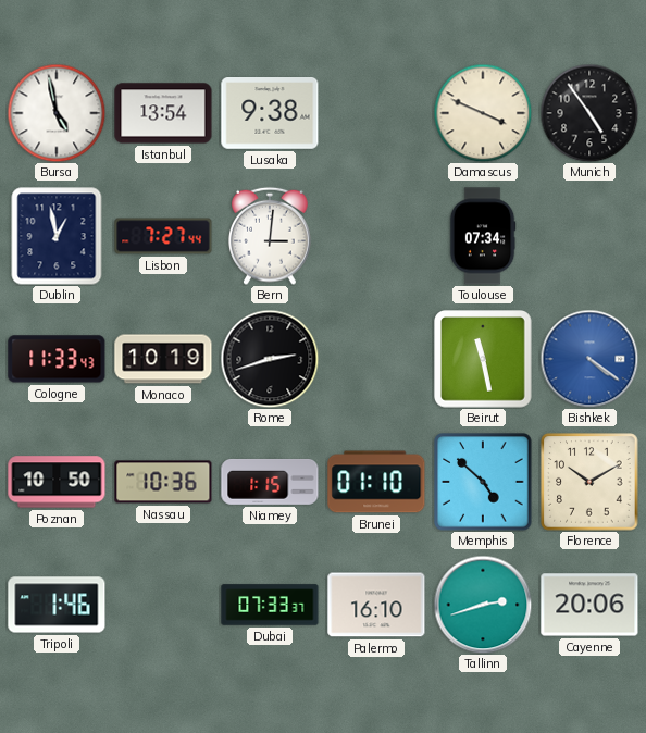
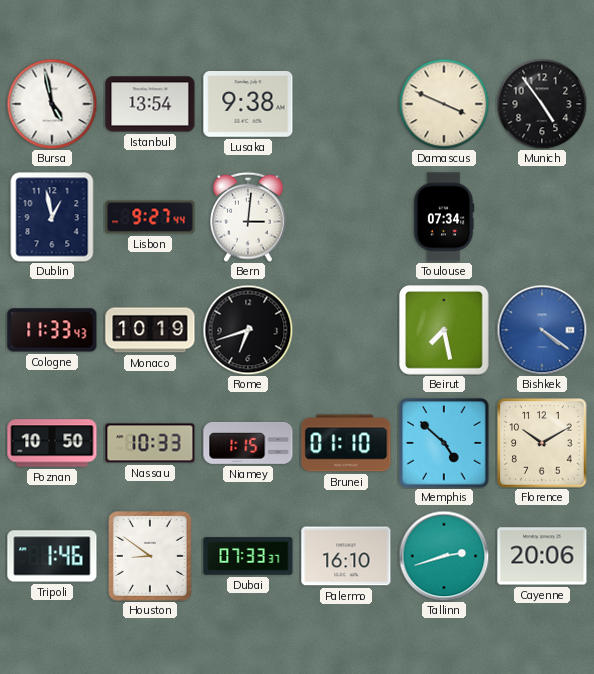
Lisbon: 7:27 -> 9:27
Rome: 2:42 -> 6:42
Beirut: 11:28 -> 7:28
Nassau: 10:36 -> 10:33
Houston: none -> 8:51
